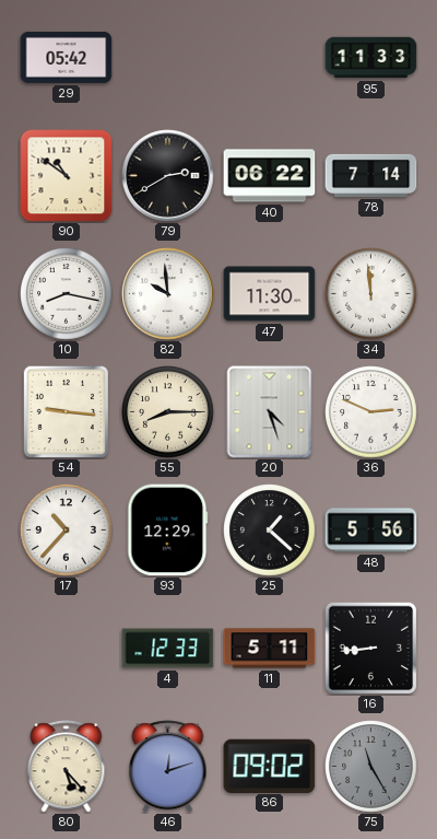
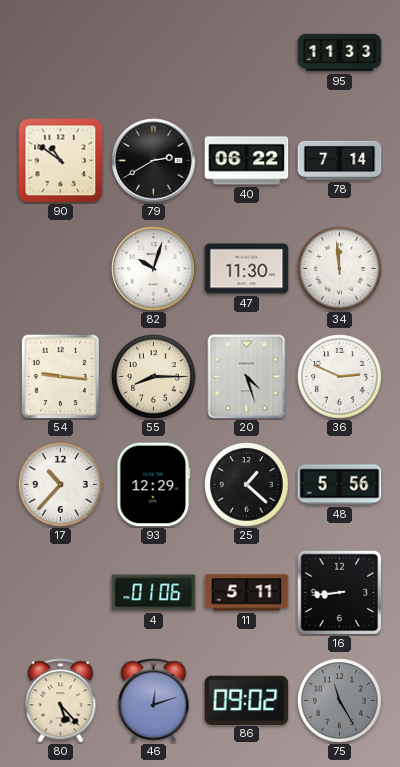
29: 05:42 -> none
10: 8:17 -> none
82: 9:59 -> 10:03
4: 12:33 -> 01:06
